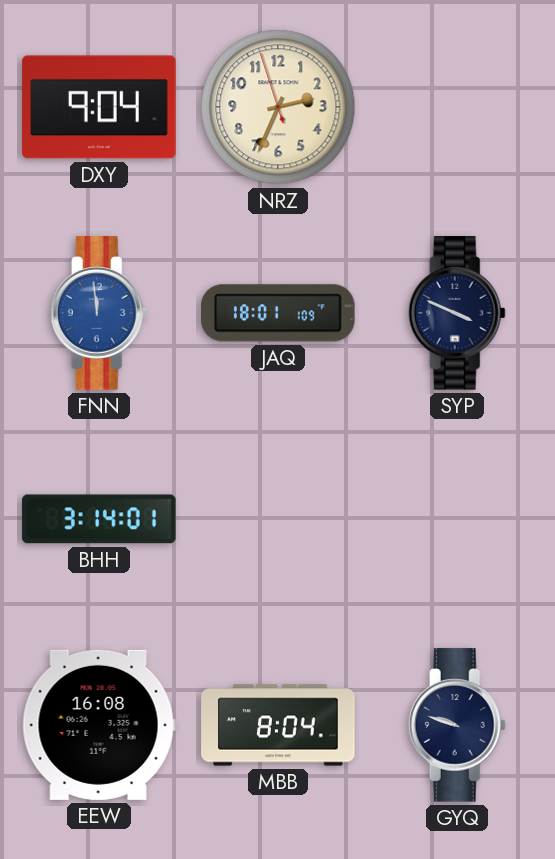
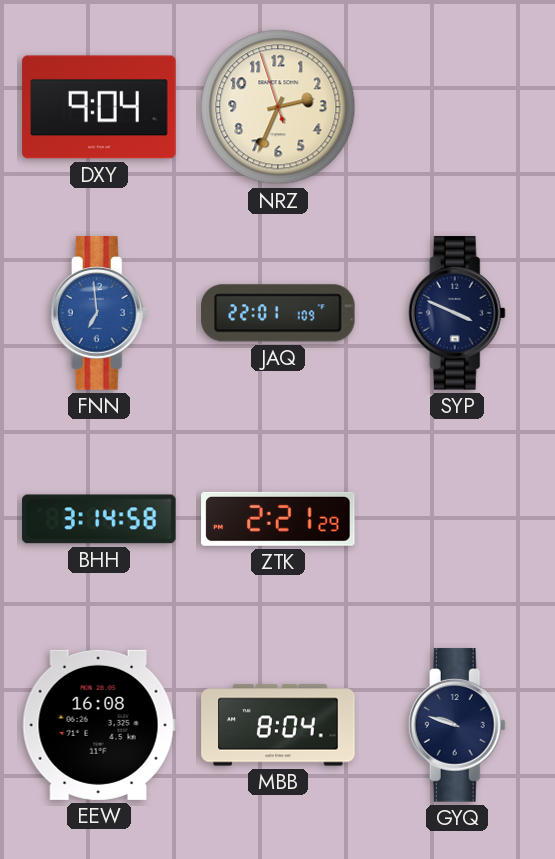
FNN: 11:59 -> 6:59
JAQ: 18:01 -> 22:01
BHH: 3:14:01 -> 3:14:58
ZTK: none -> 2:21
